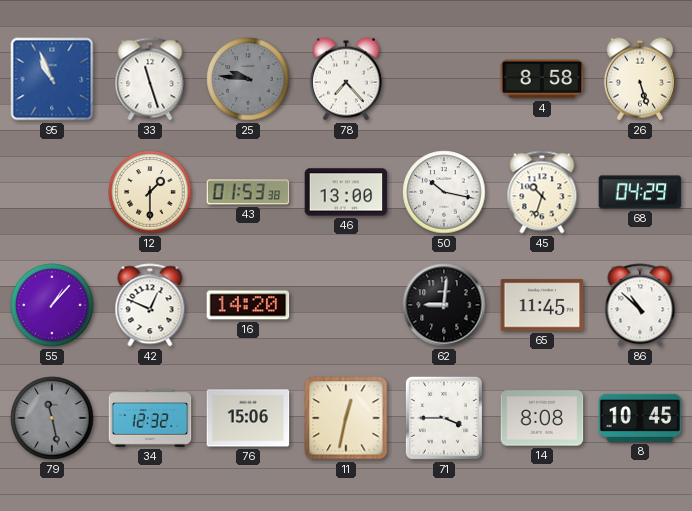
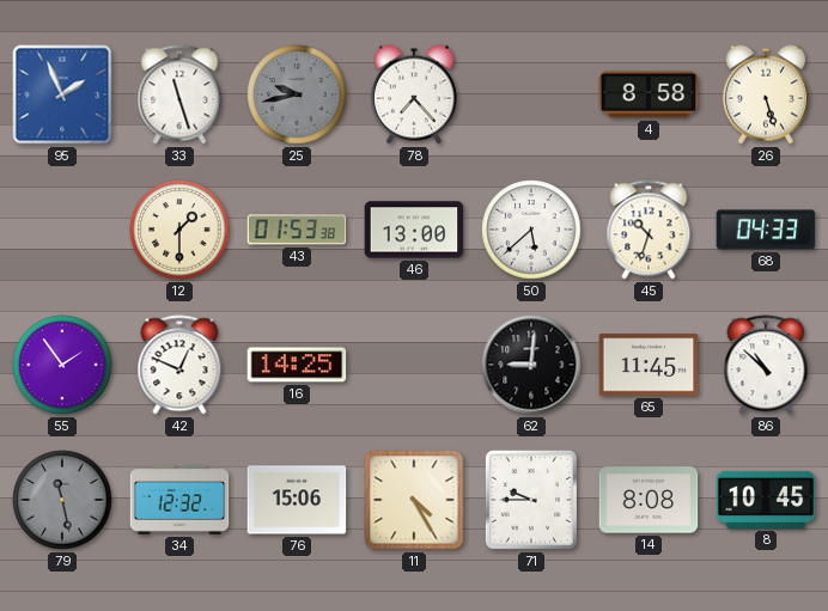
95: 10:56 -> 1:56
25: 9:46 -> 9:43
50: 10:17 -> 5:38
68: 04:29 -> 04:33
55: 1:07 -> 1:54
16: 14:20 -> 14:25
11: 12:32 -> 4:25
71: 3:45 -> 9:45
